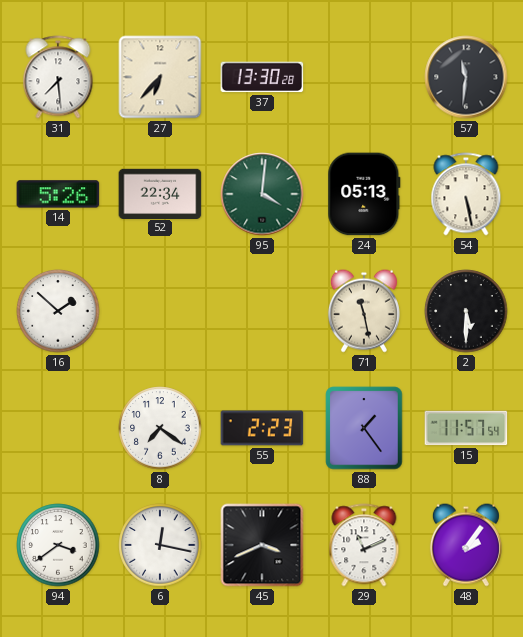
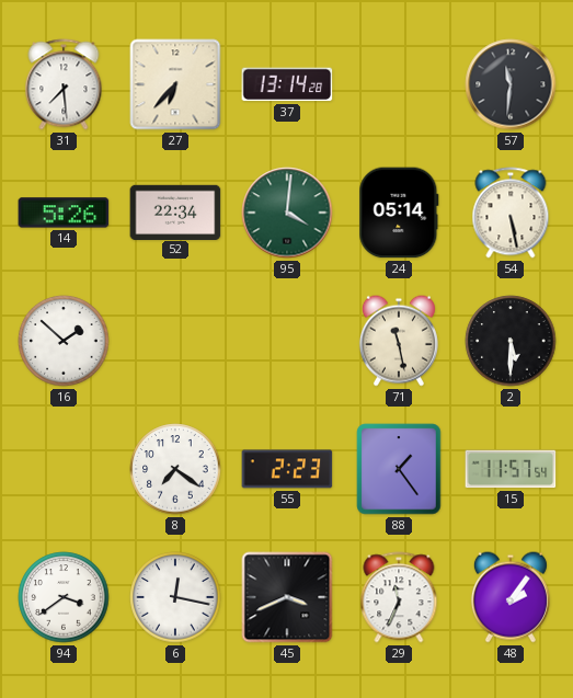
37: 13:30 -> 13:14
24: 05:13 -> 05:14
29: 11:11 -> 11:34
